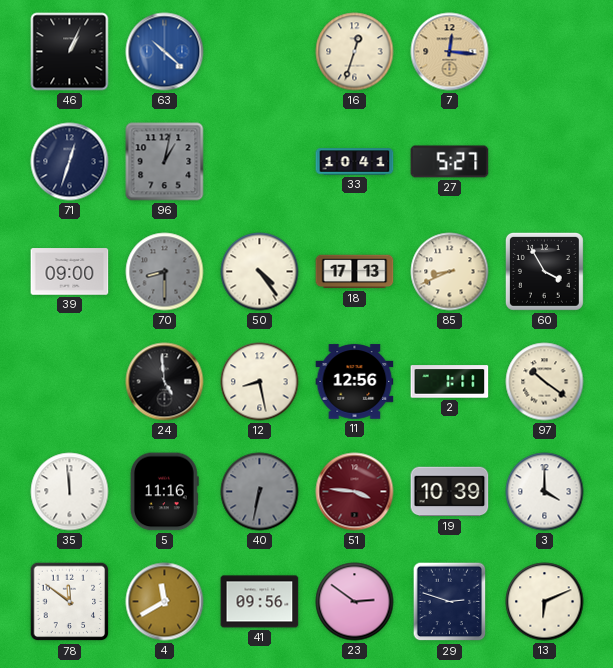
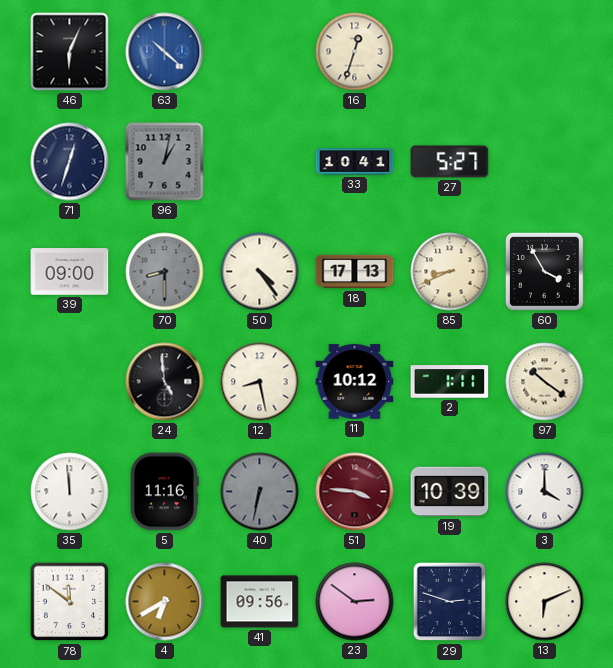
46: 1:04 -> 6:04
7: 12:16 -> none
11: 12:56 -> 10:12
4: 11:40 -> 6:40
